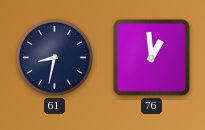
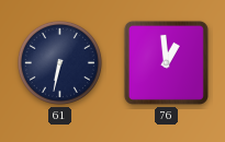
61: 8:32 -> 6:32
